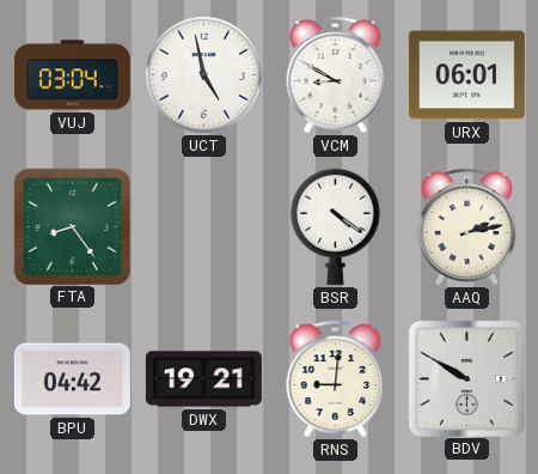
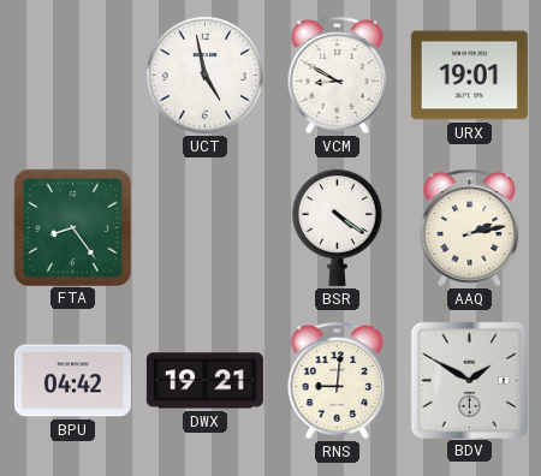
VUJ: 03:04 -> none
URX: 06:01 -> 19:01
BDV: 9:50 -> 1:50
